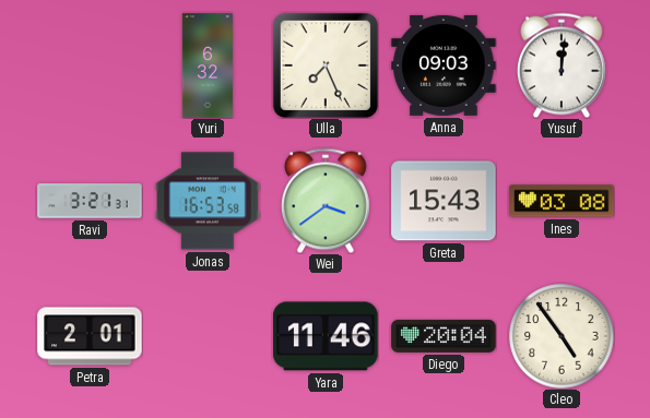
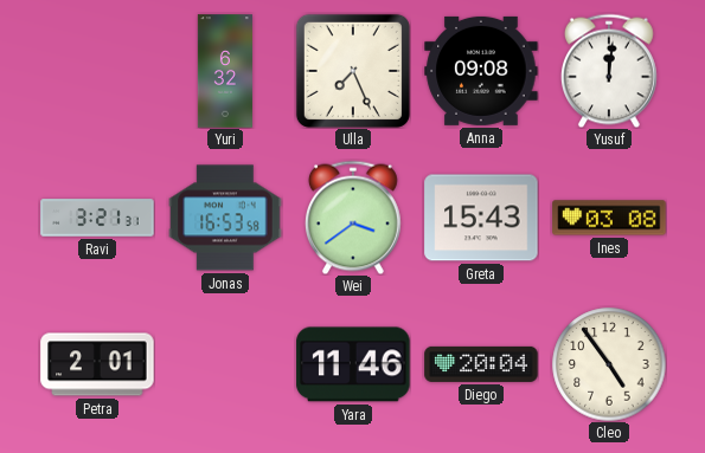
Anna: 09:03 -> 09:08
